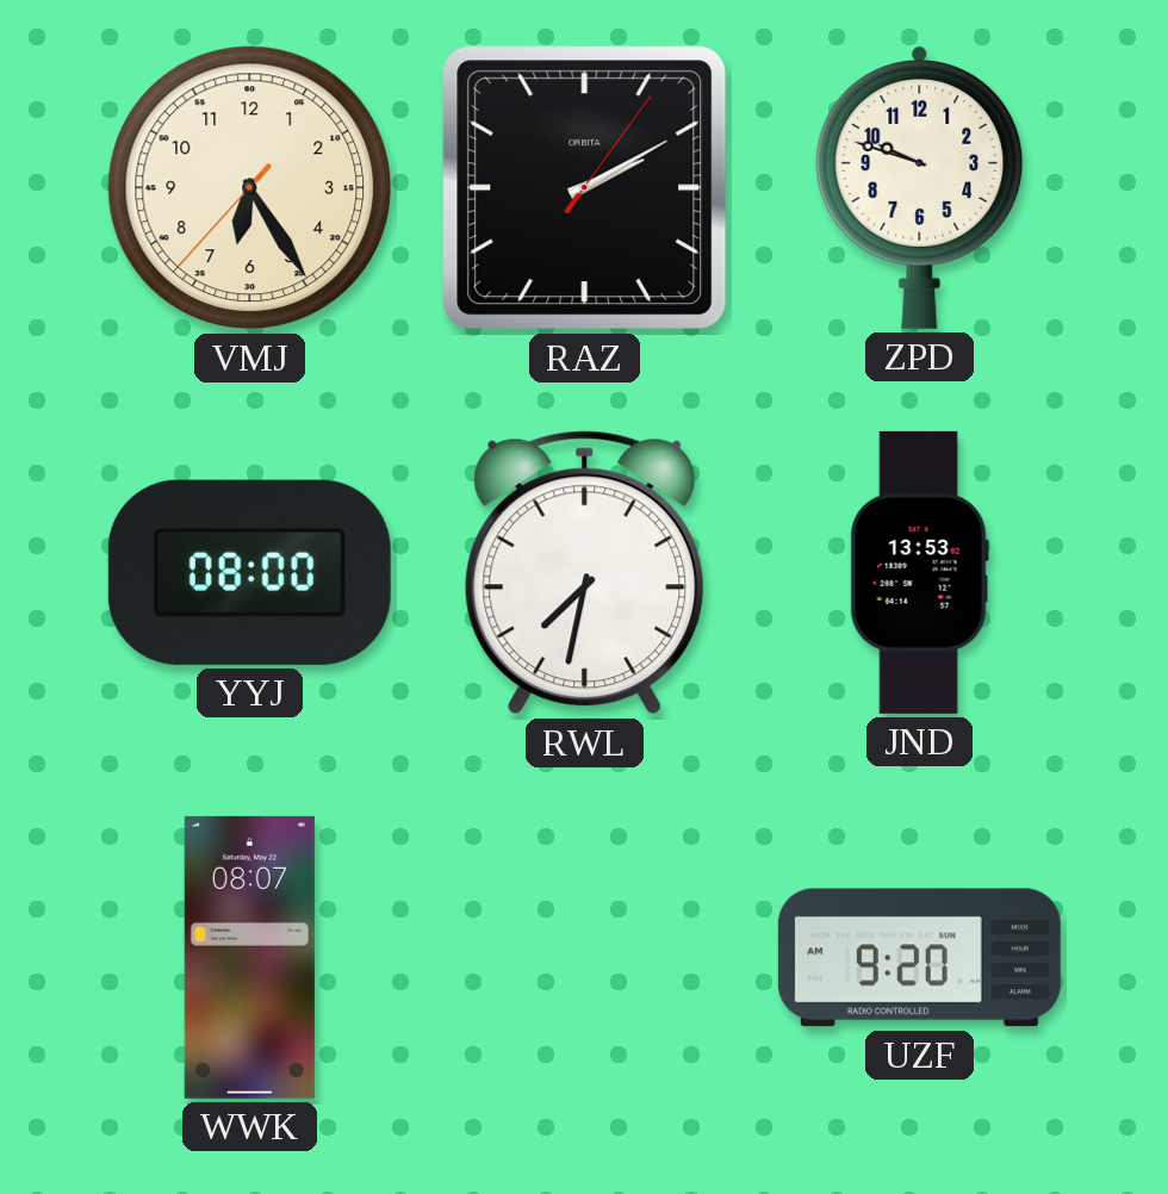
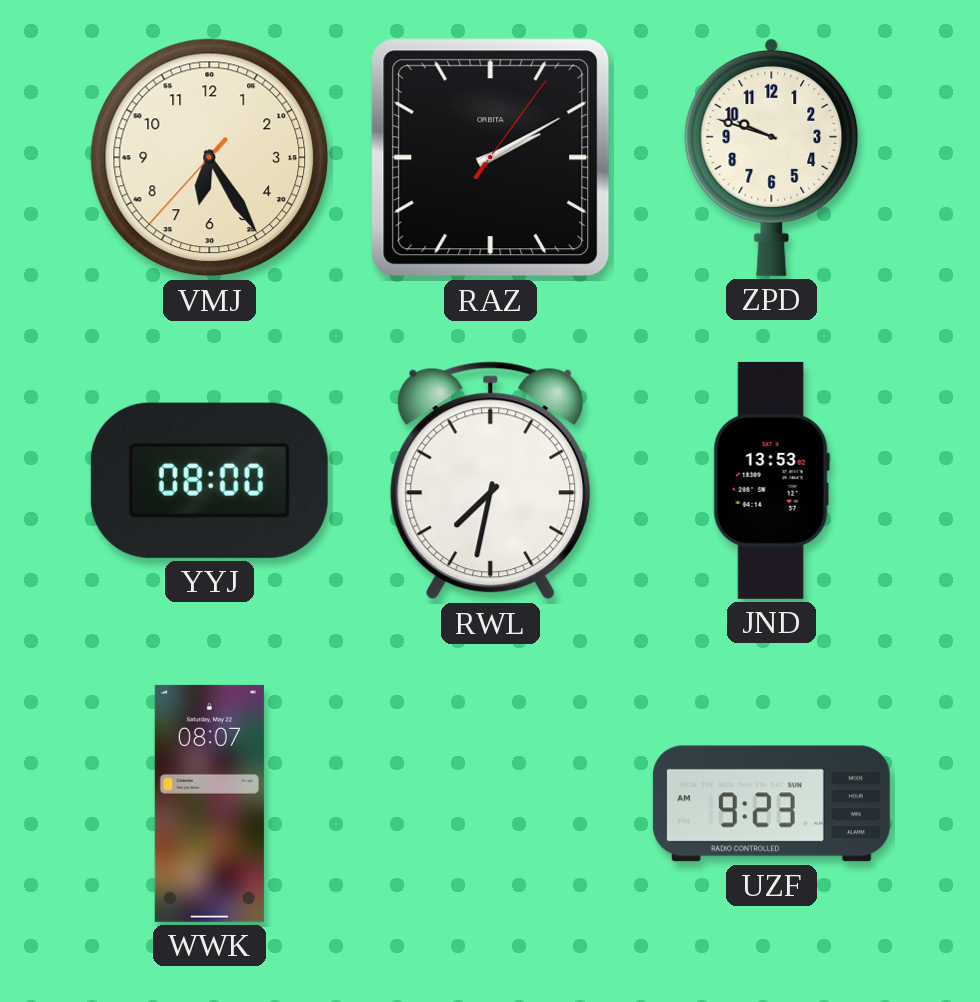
UZF: 9:20 -> 9:23
